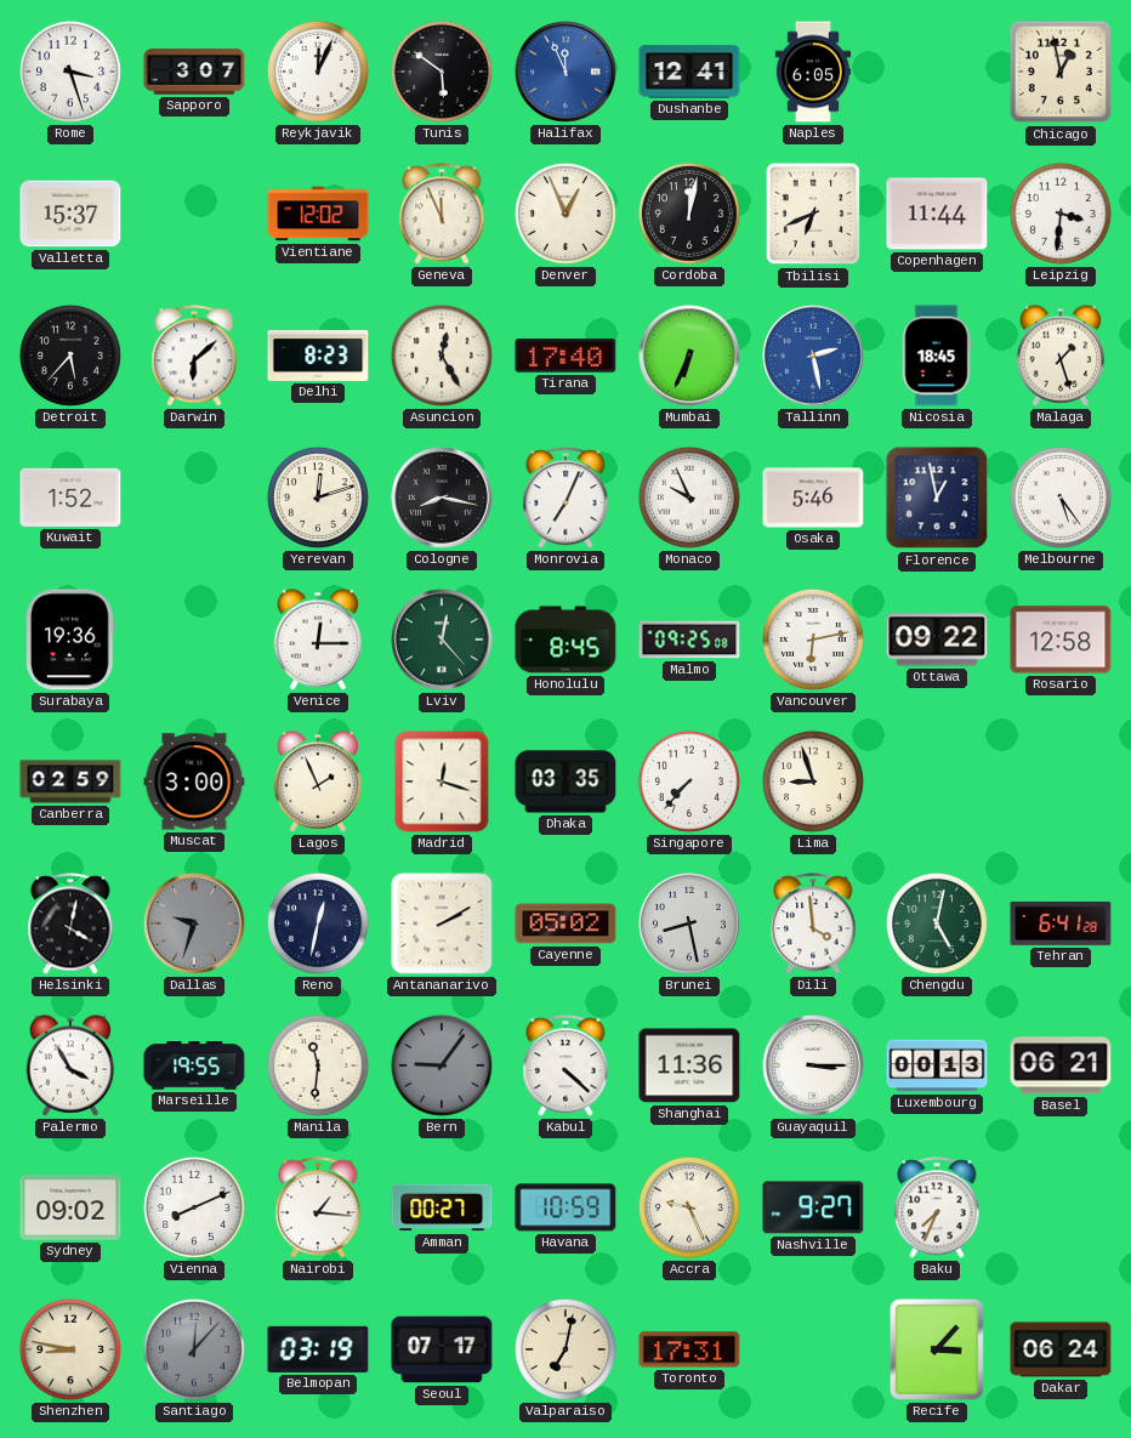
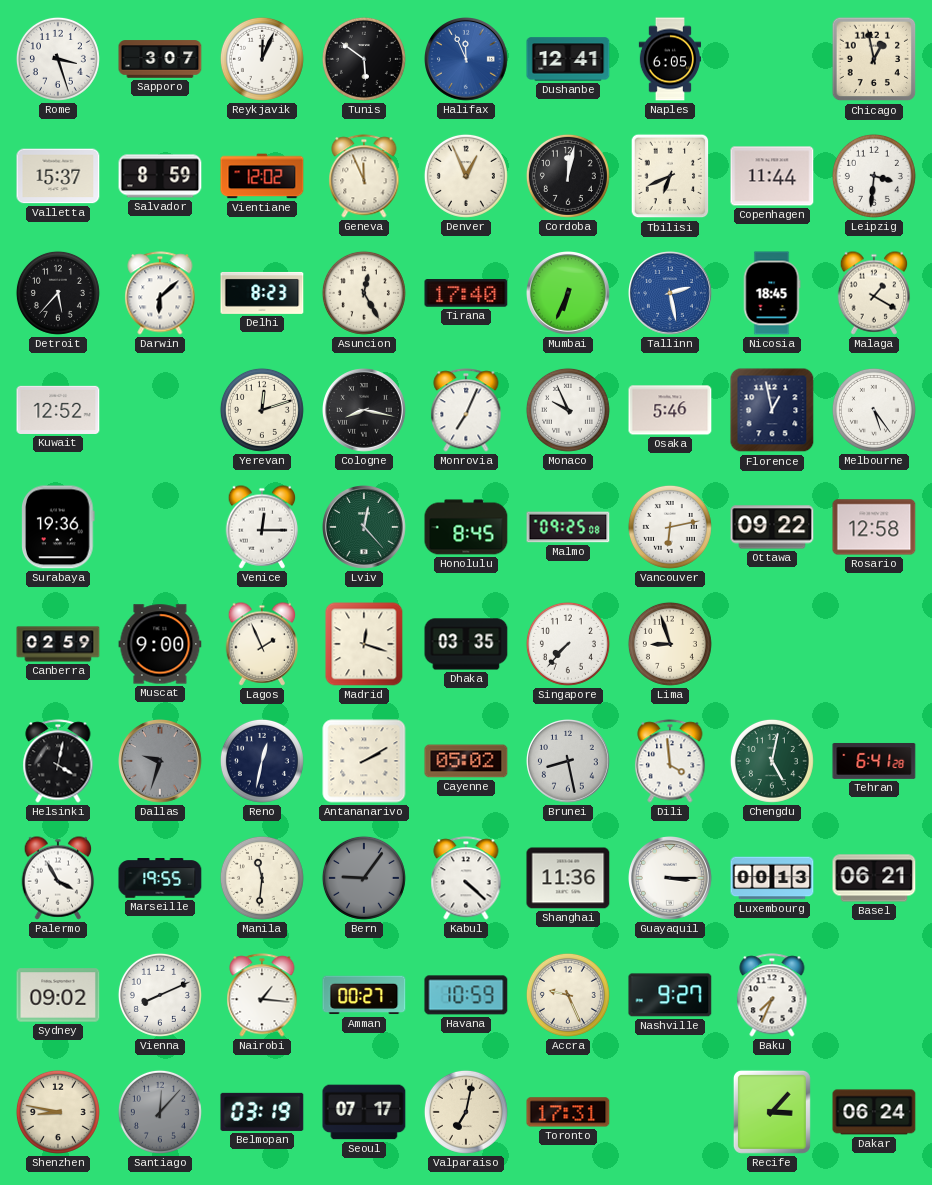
Salvador: none -> 8:59
Malaga: 1:27 -> 1:20
Kuwait: 1:52 -> 12:52
Muscat: 3:00 -> 9:00
